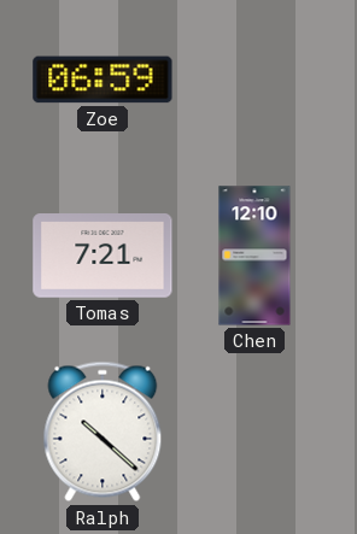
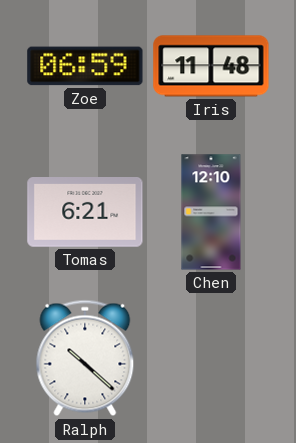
Iris: none -> 11:48
Tomas: 7:21 -> 6:21
